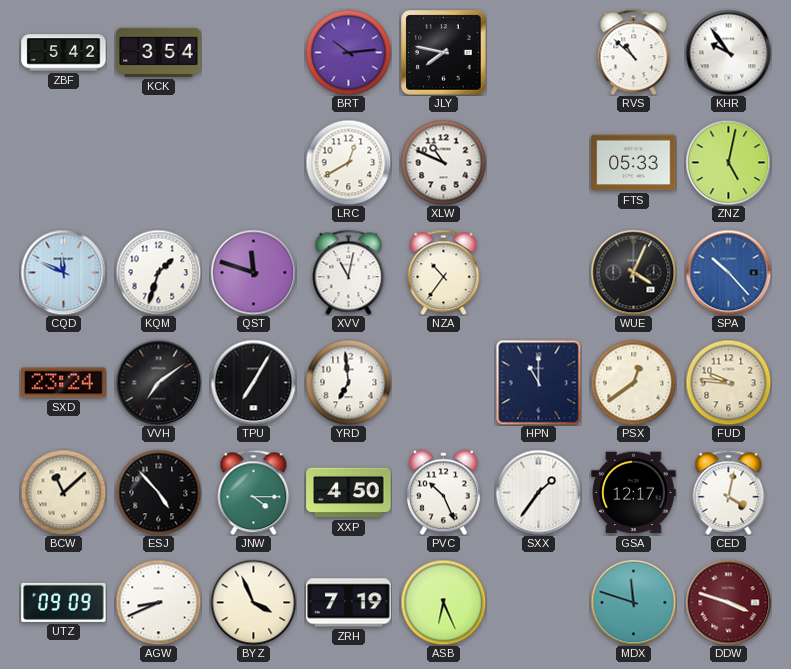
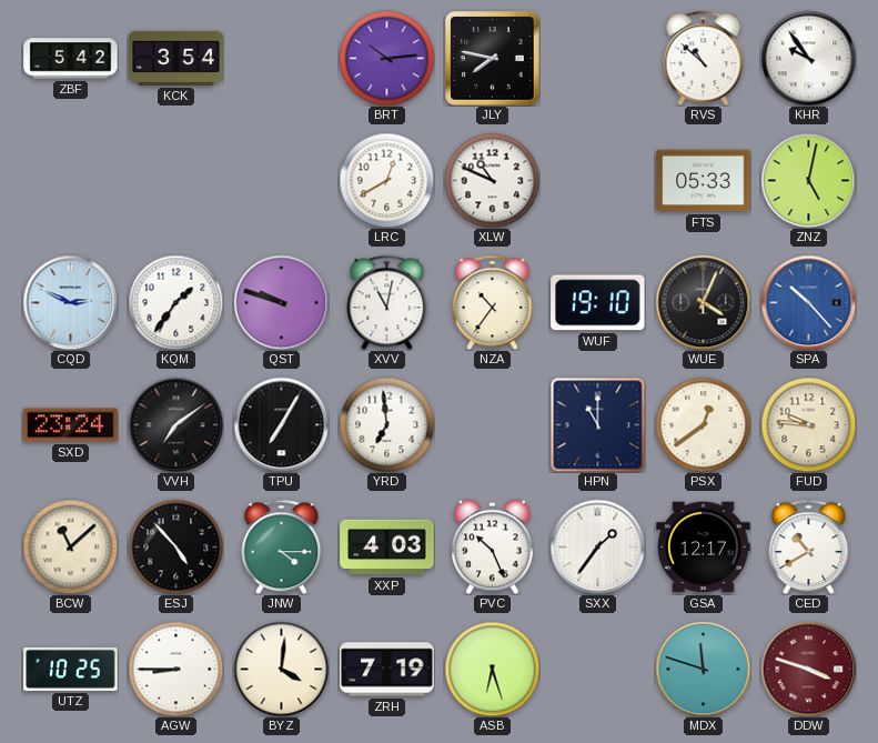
CQD: 11:49 -> 2:49
KQM: 1:33 -> 1:36
QST: 11:48 -> 9:48
WUF: none -> 19:10
XXP: 4:50 -> 4:03
CED: 4:02 -> 10:40
UTZ: 09:09 -> 10:25
AGW: 8:41 -> 8:45
BYZ: 3:56 -> 4:01
ASB: 6:26 -> 6:27
